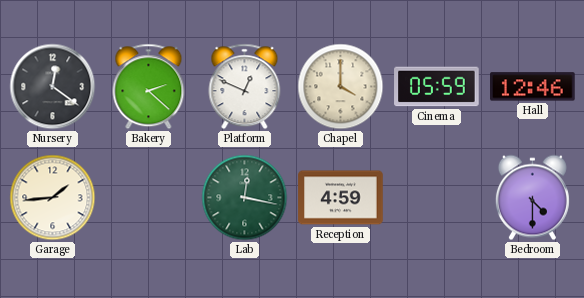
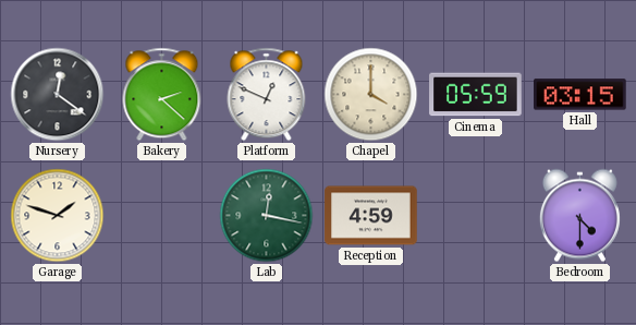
Hall: 12:46 -> 03:15
Garage: 1:44 -> 1:48
